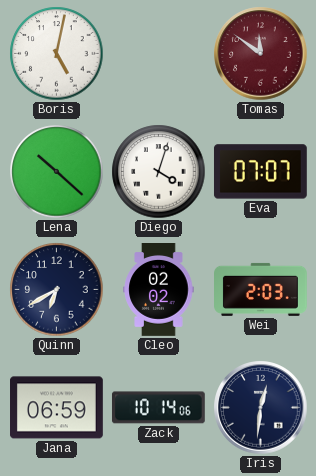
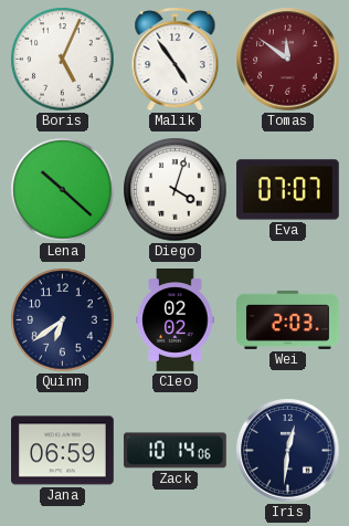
Boris: 5:02 -> 5:04
Malik: none -> 4:54
Quinn: 6:40 -> 6:39
